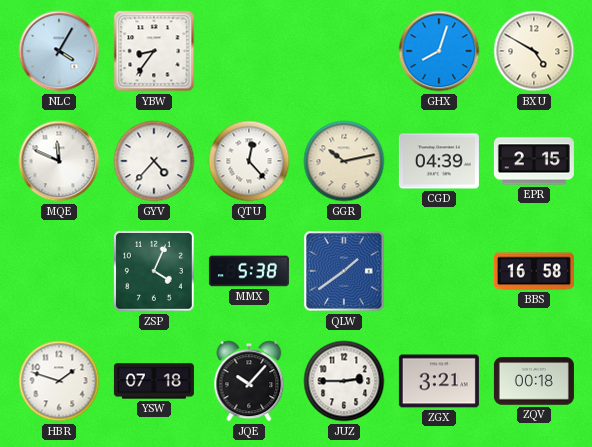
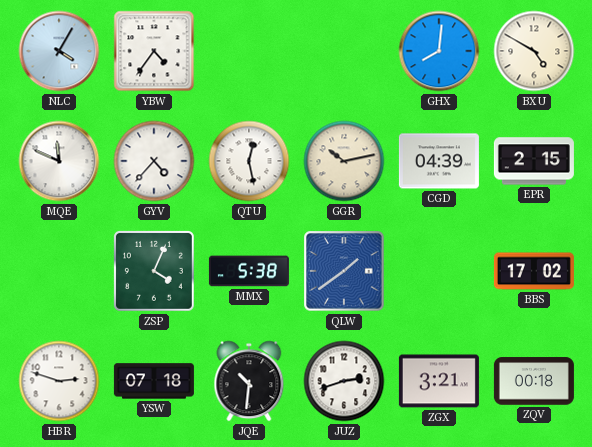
YBW: 8:36 -> 4:36
GHX: 8:03 -> 8:01
QTU: 12:23 -> 12:28
BBS: 16:58 -> 17:02
HBR: 1:48 -> 2:48
JQE: 10:07 -> 10:31
JUZ: 2:45 -> 2:42
